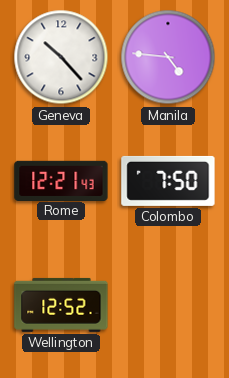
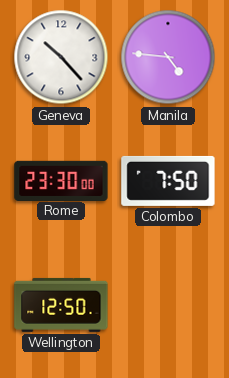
Rome: 12:21 -> 23:30
Wellington: 12:52 -> 12:50
